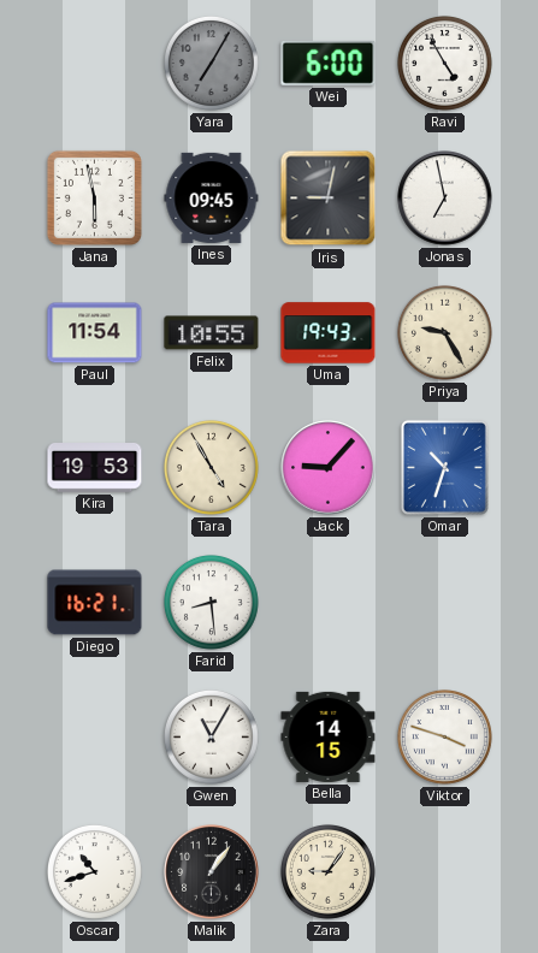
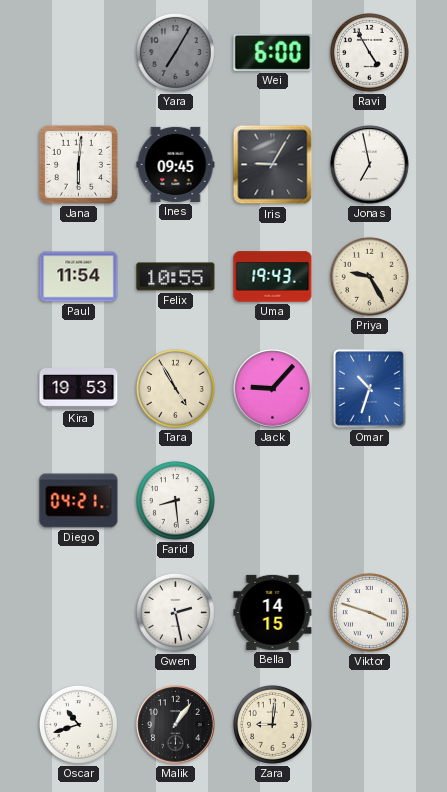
Jana: 5:58 -> 6:01
Iris: 9:02 -> 9:05
Diego: 16:21 -> 04:21
Gwen: 11:05 -> 2:28
Zara: 9:06 -> 9:01
